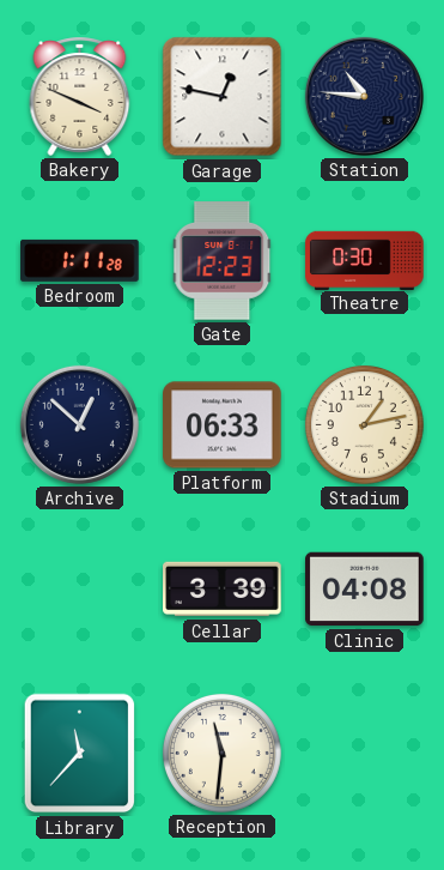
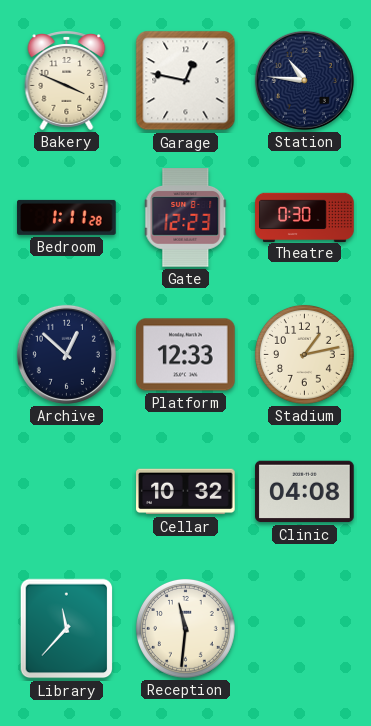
Platform: 06:33 -> 12:33
Cellar: 3:39 -> 10:32
